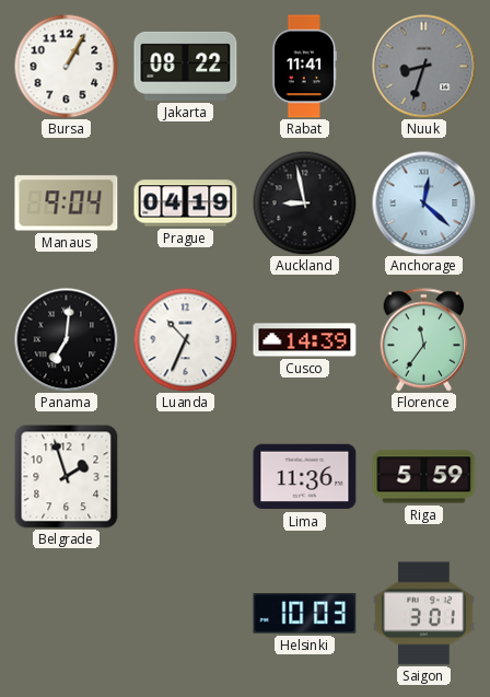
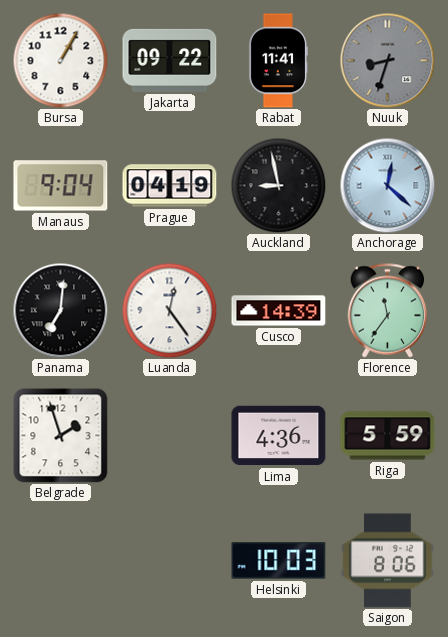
Jakarta: 08:22 -> 09:22
Luanda: 10:34 -> 12:24
Lima: 11:36 -> 4:36
Saigon: 3:01 -> 8:06
